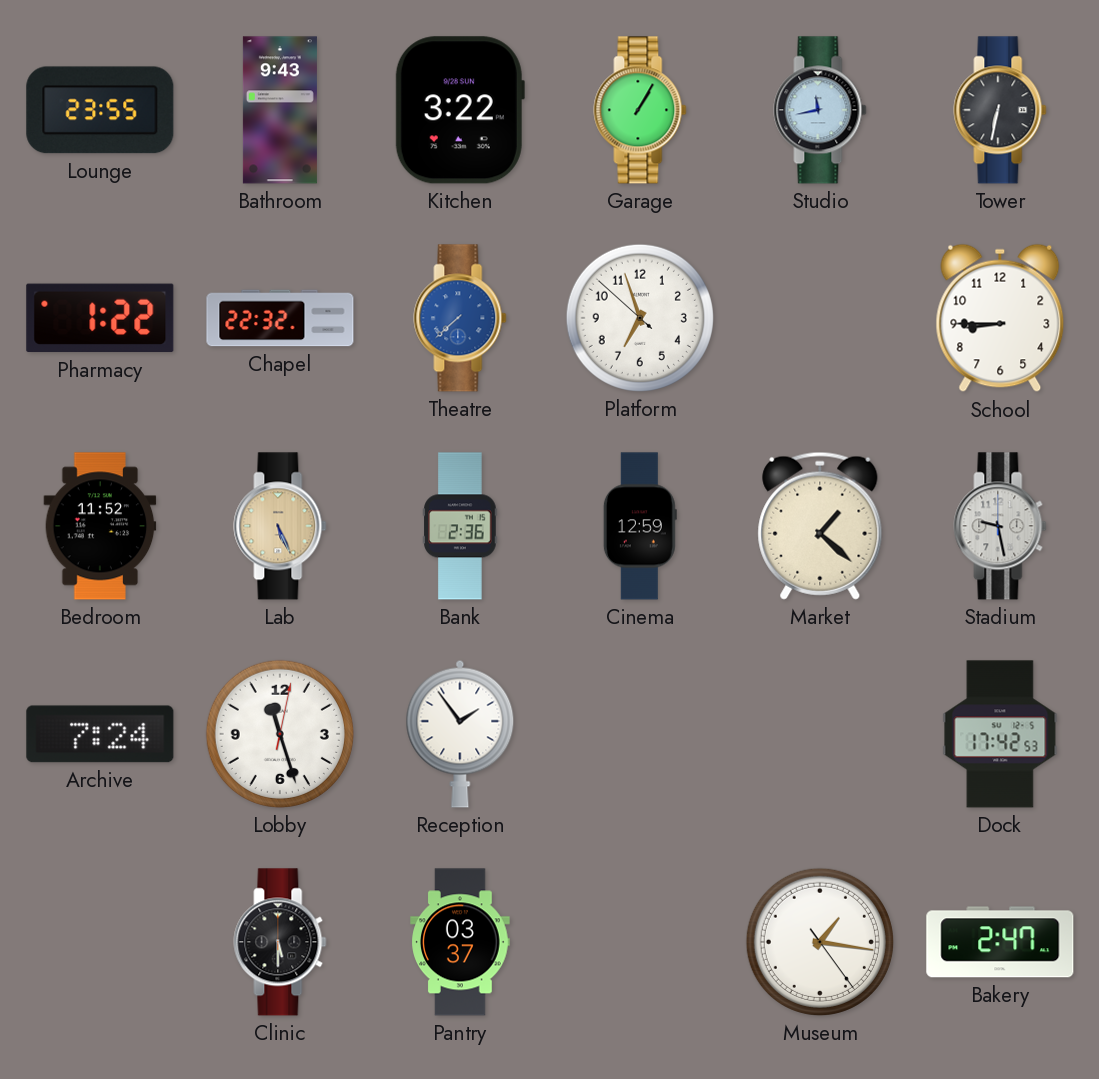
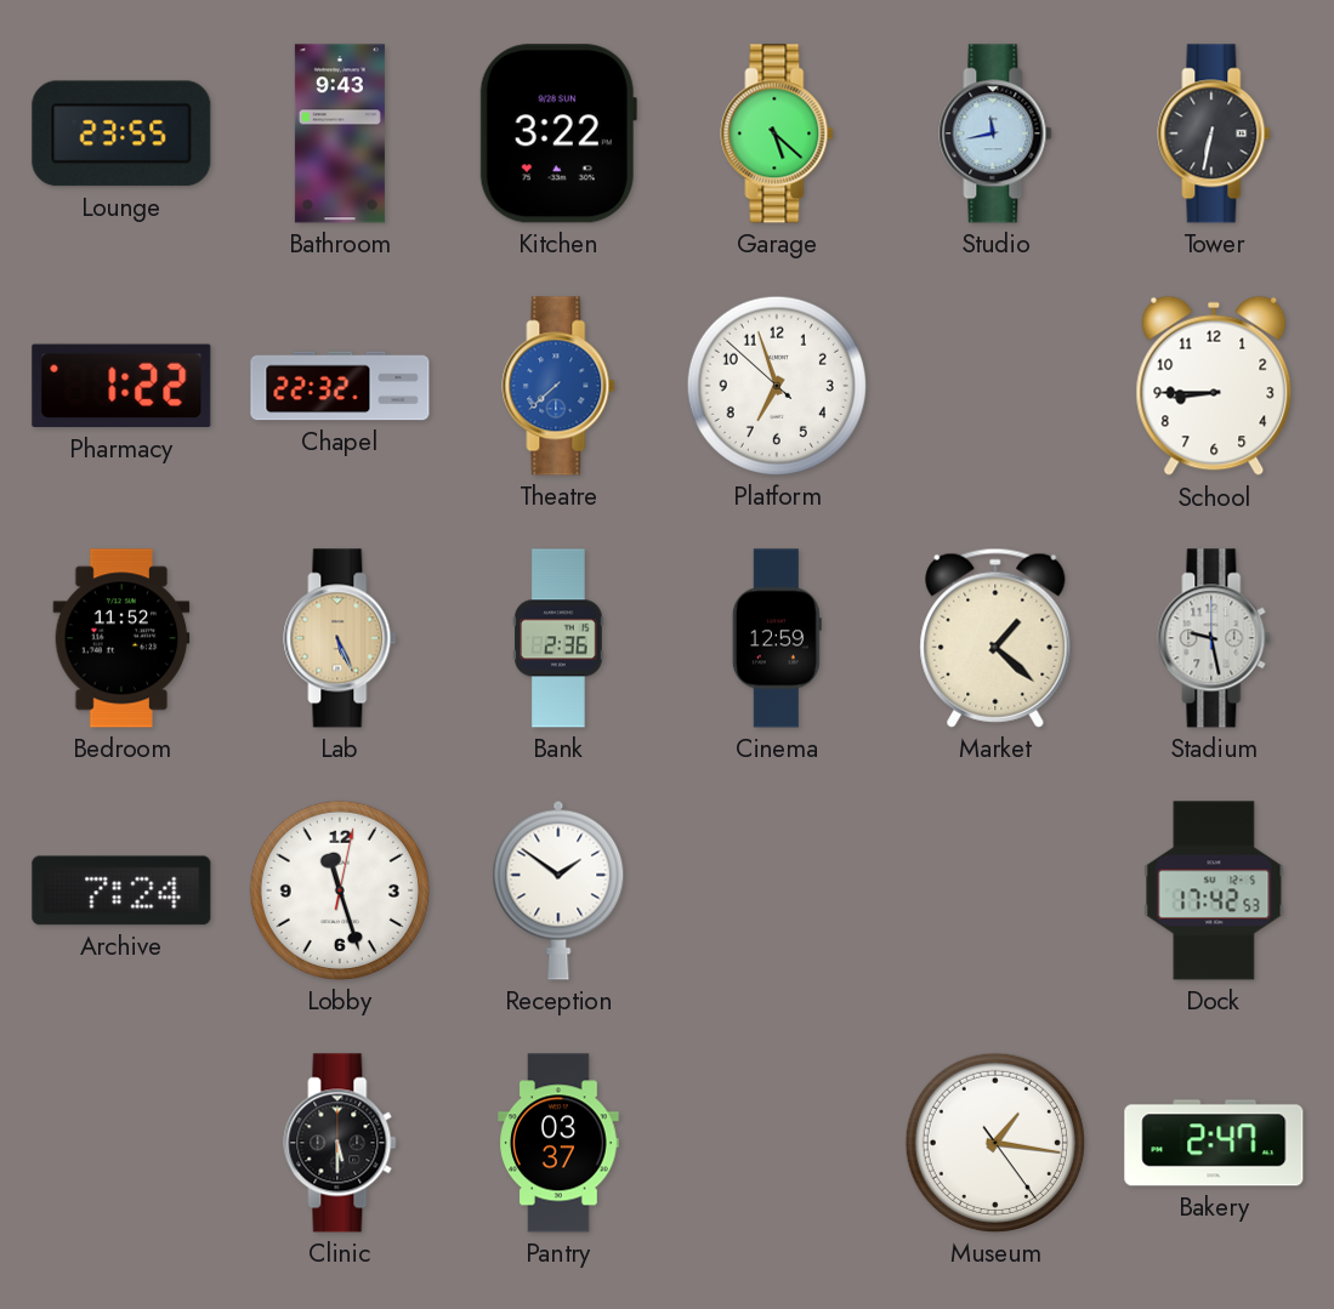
Garage: 1:05 -> 5:22
Reception: 1:54 -> 1:51
